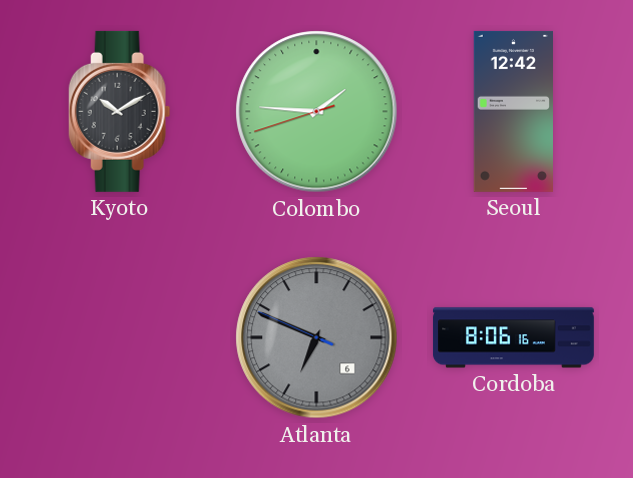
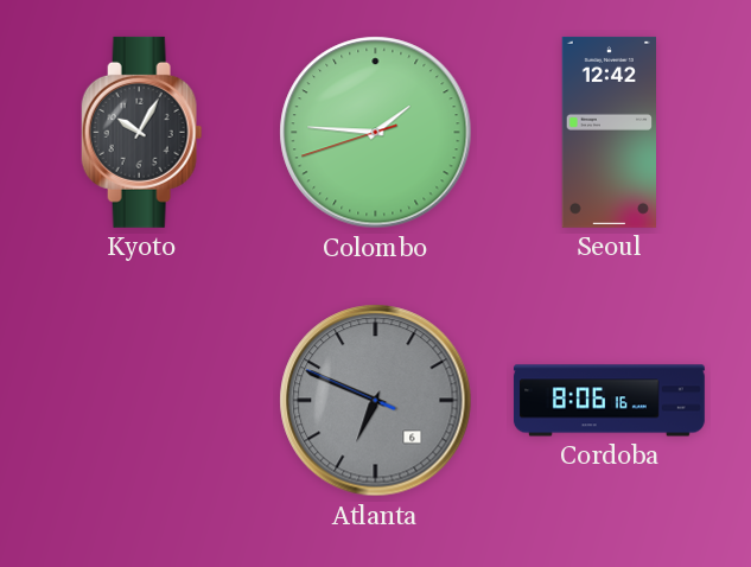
Kyoto: 10:10 -> 10:05
